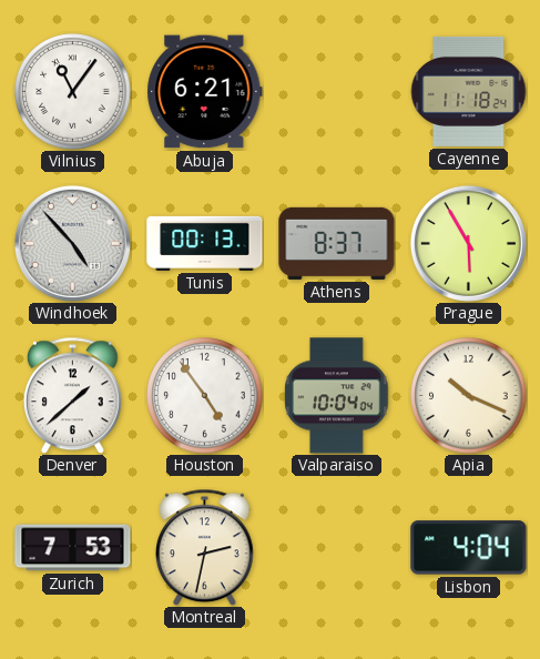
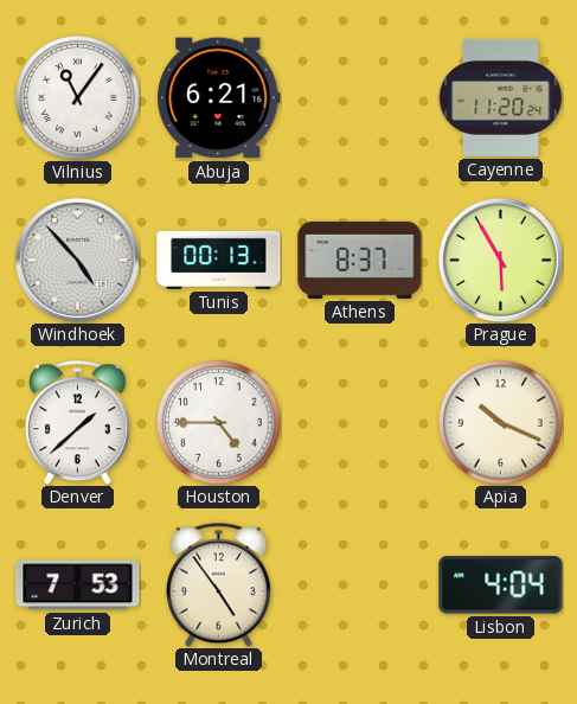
Cayenne: 11:18 -> 11:20
Houston: 4:54 -> 4:45
Valparaiso: 10:04 -> none
Montreal: 2:32 -> 4:54
